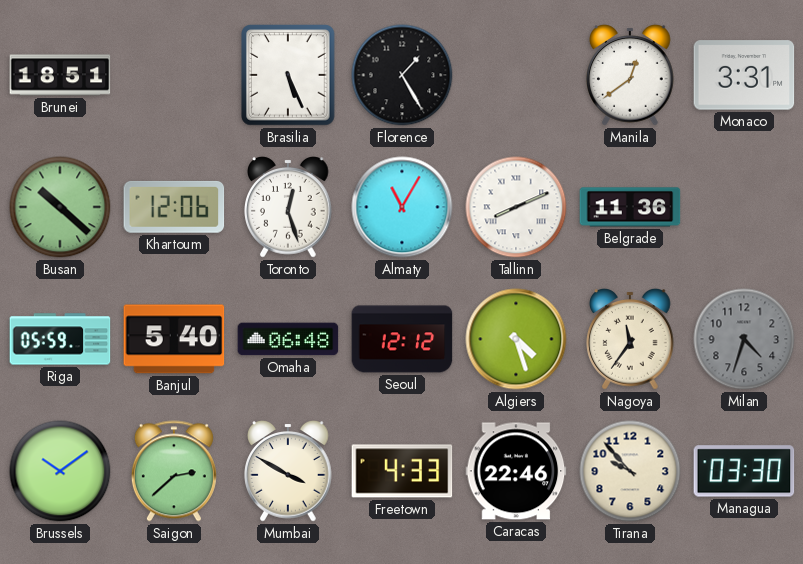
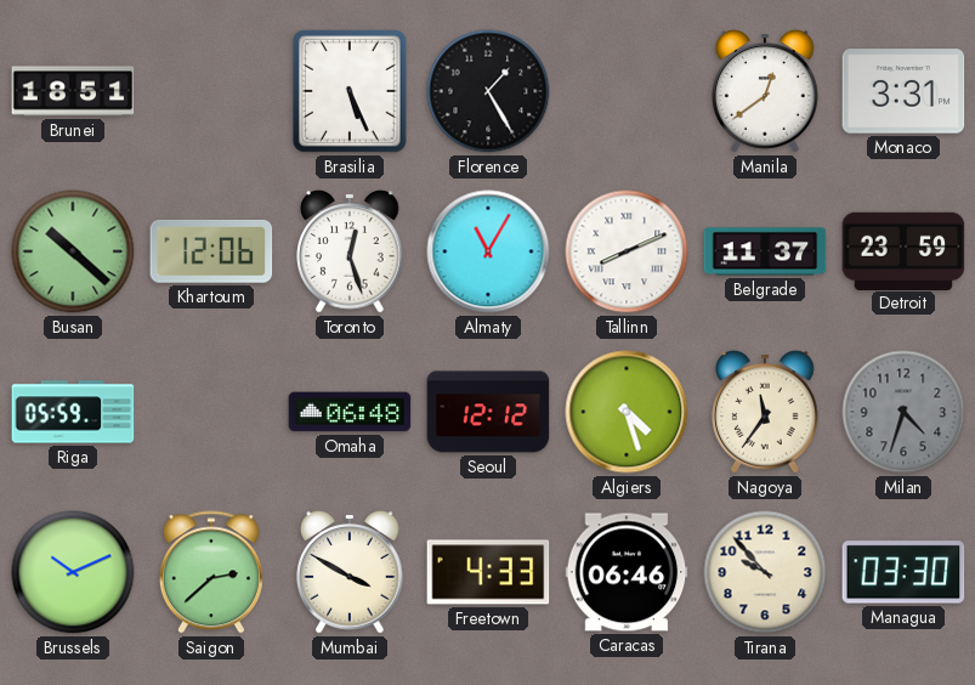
Belgrade: 11:36 -> 11:37
Detroit: none -> 23:59
Banjul: 5:40 -> none
Brussels: 10:09 -> 10:11
Caracas: 22:46 -> 06:46
